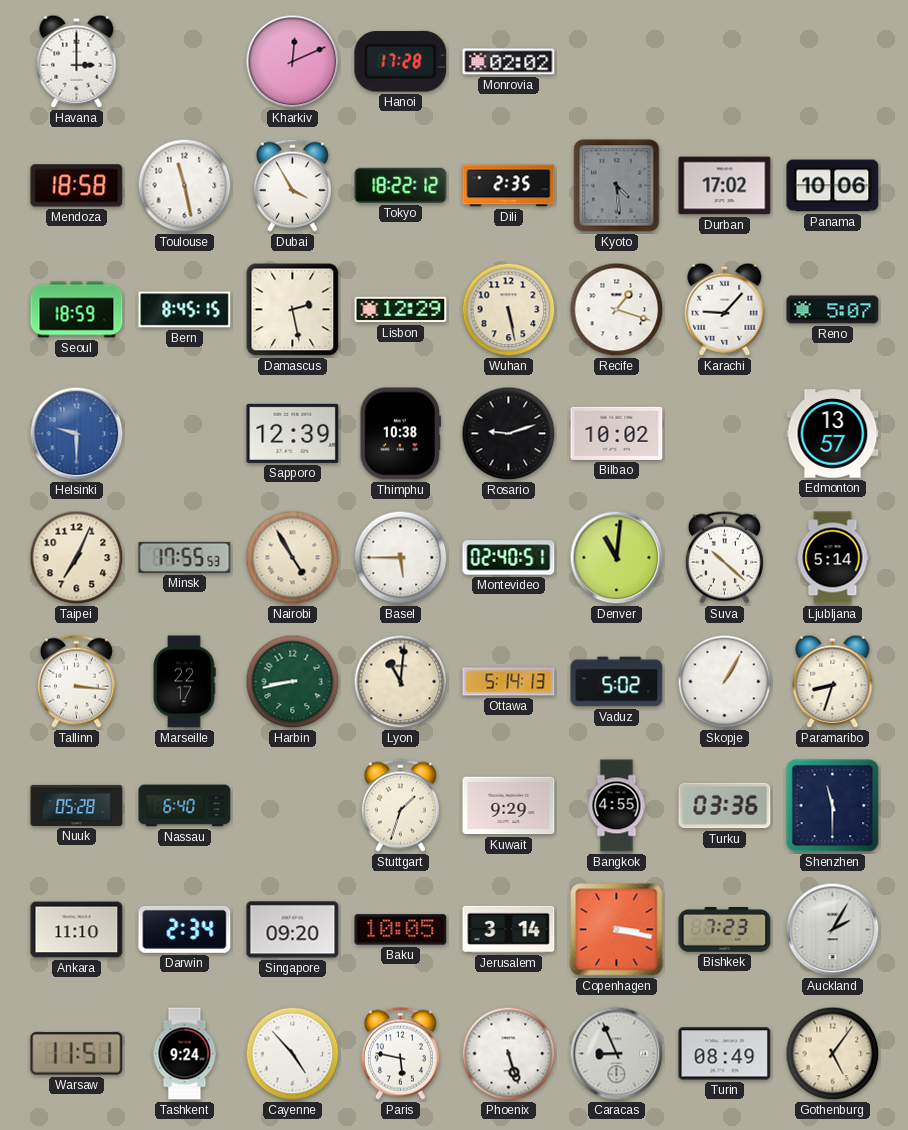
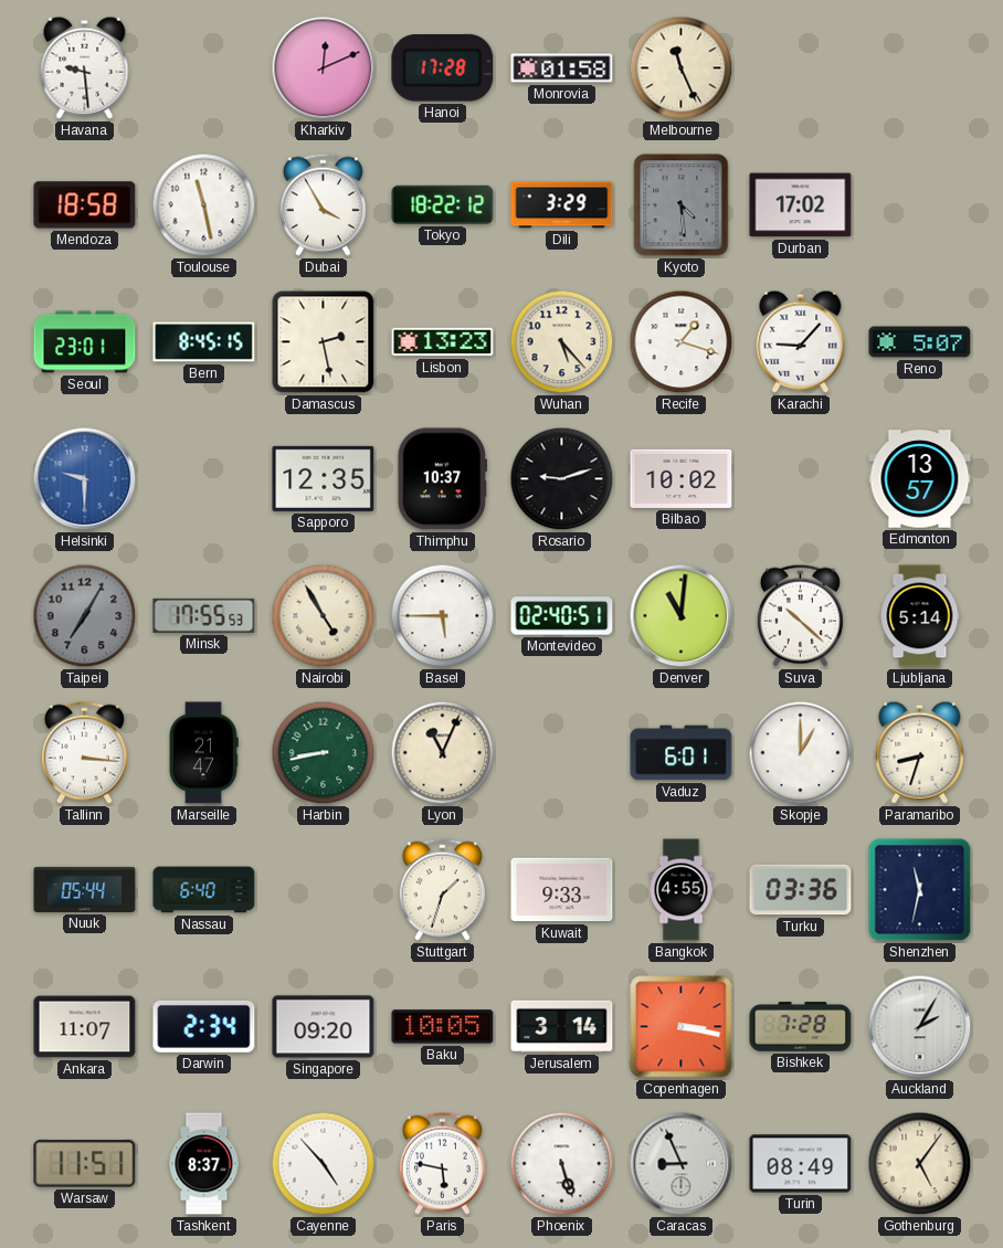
Havana: 3:00 -> 9:29
Monrovia: 02:02 -> 01:58
Melbourne: none -> 11:26
Dili: 2:35 -> 3:29
Panama: 10:06 -> none
Seoul: 18:59 -> 23:01
Lisbon: 12:29 -> 13:23
Wuhan: 5:28 -> 5:23
Sapporo: 12:39 -> 12:35
Thimphu: 10:38 -> 10:37
Taipei: 7:04 -> 7:05
Taipei dial: cream -> grey
Marseille: 22:17 -> 21:47
Lyon: 11:01 -> 11:04
Ottawa: 5:14 -> none
Vaduz: 5:02 -> 6:01
Skopje: 1:05 -> 1:00
Nuuk: 05:28 -> 05:44
Kuwait: 9:29 -> 9:33
Shenzhen: 11:30 -> 11:32
Ankara: 11:10 -> 11:07
Bishkek: 7:23 -> 7:28
Tashkent: 9:24 -> 8:37
